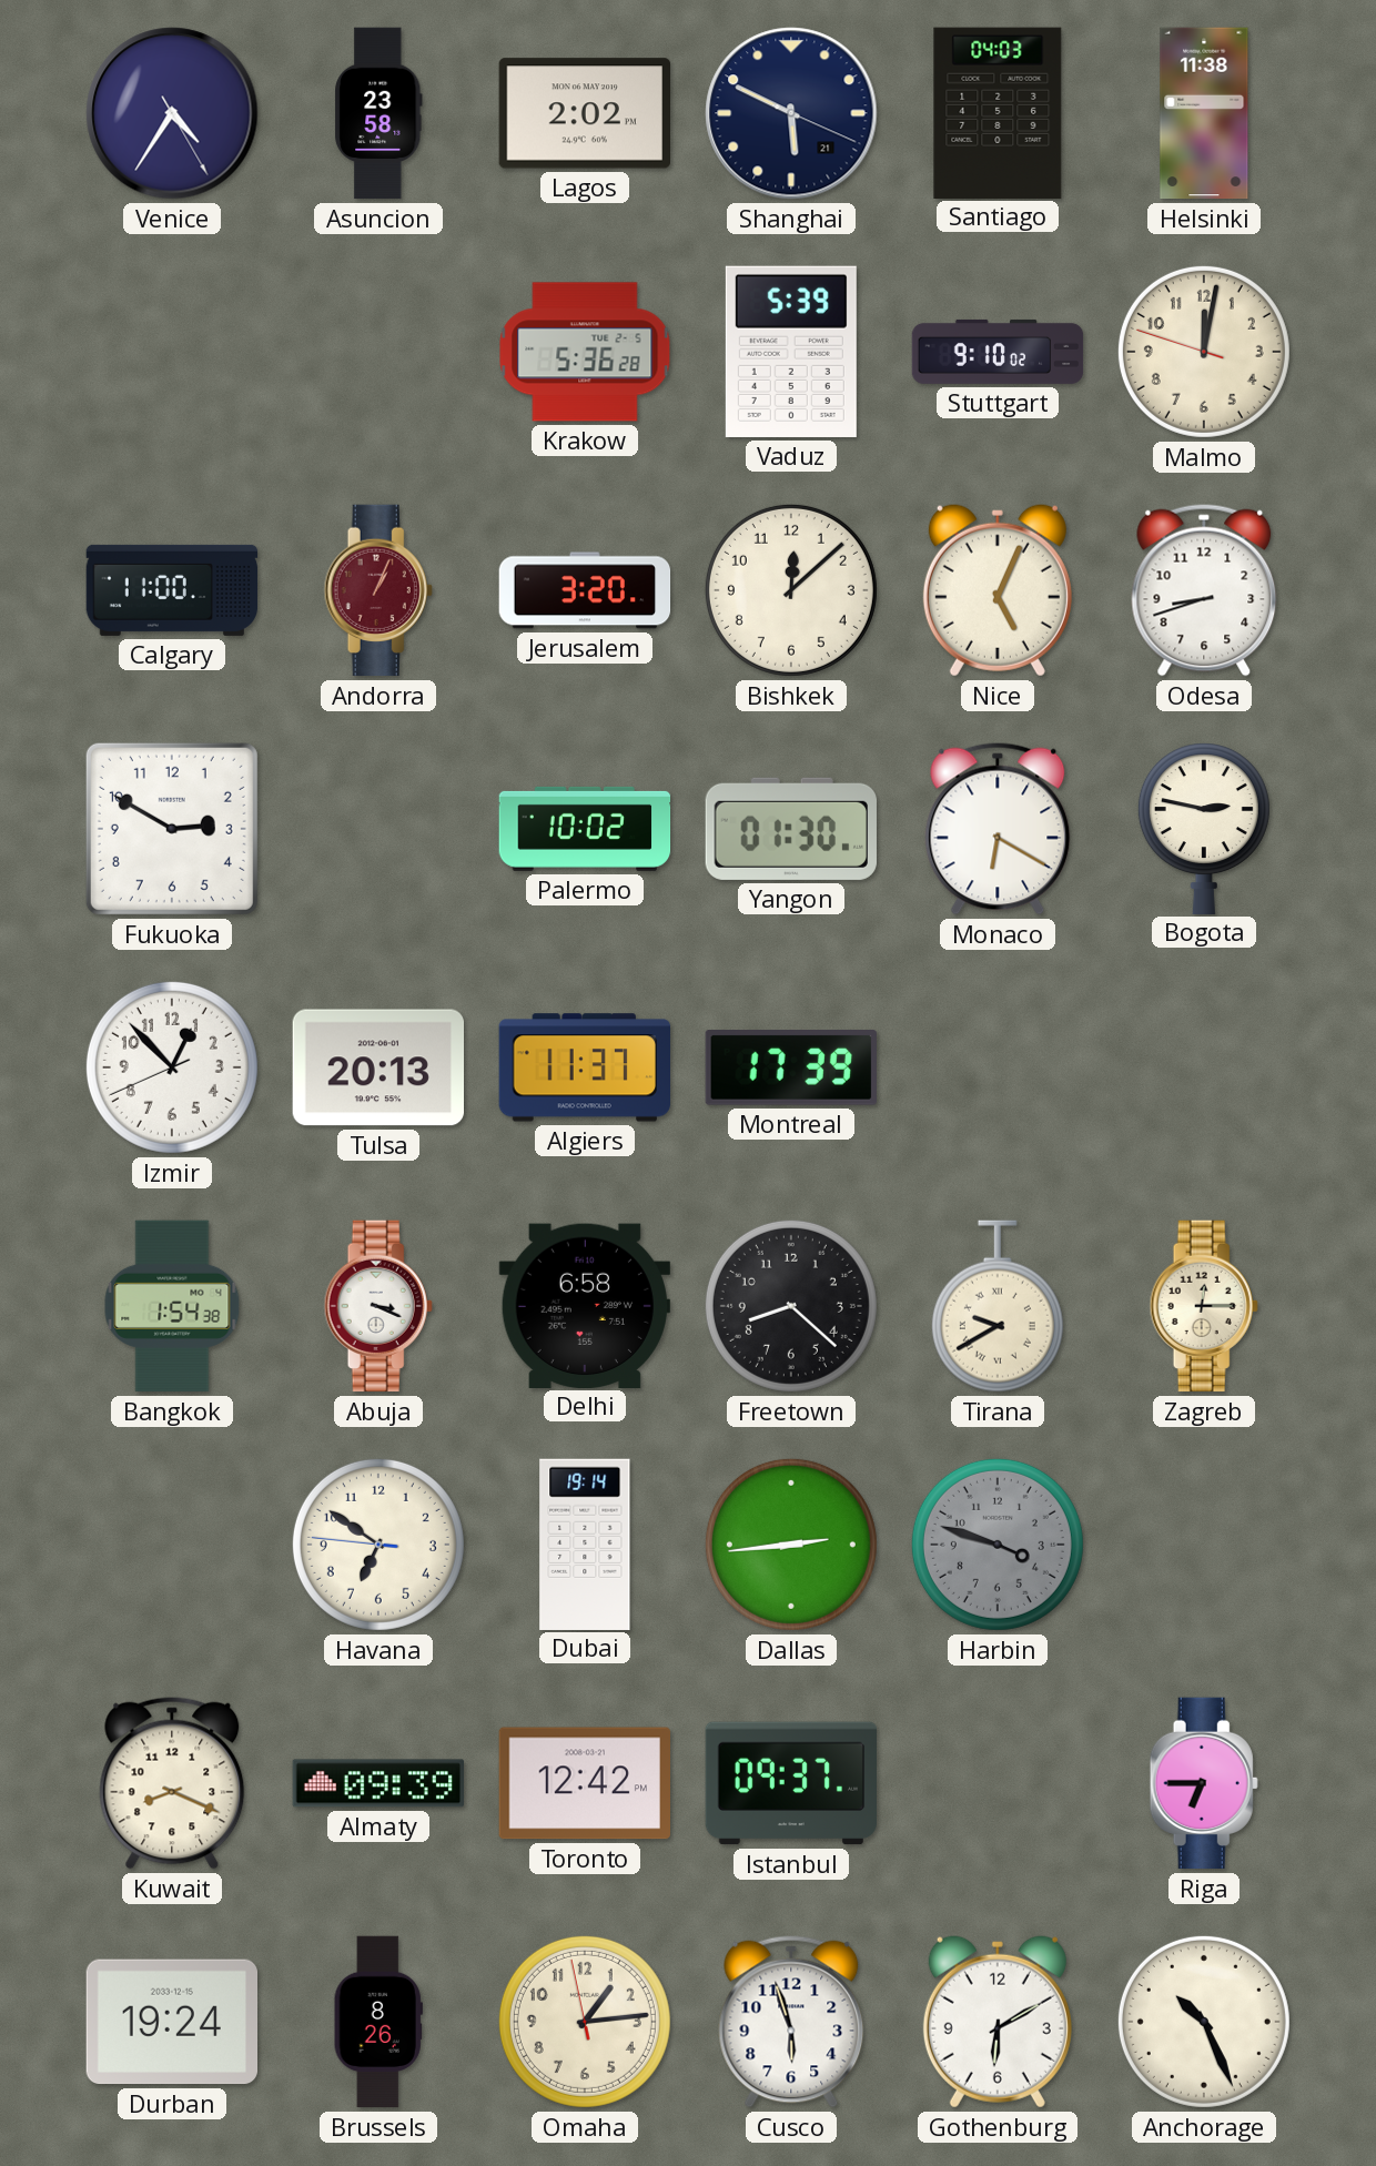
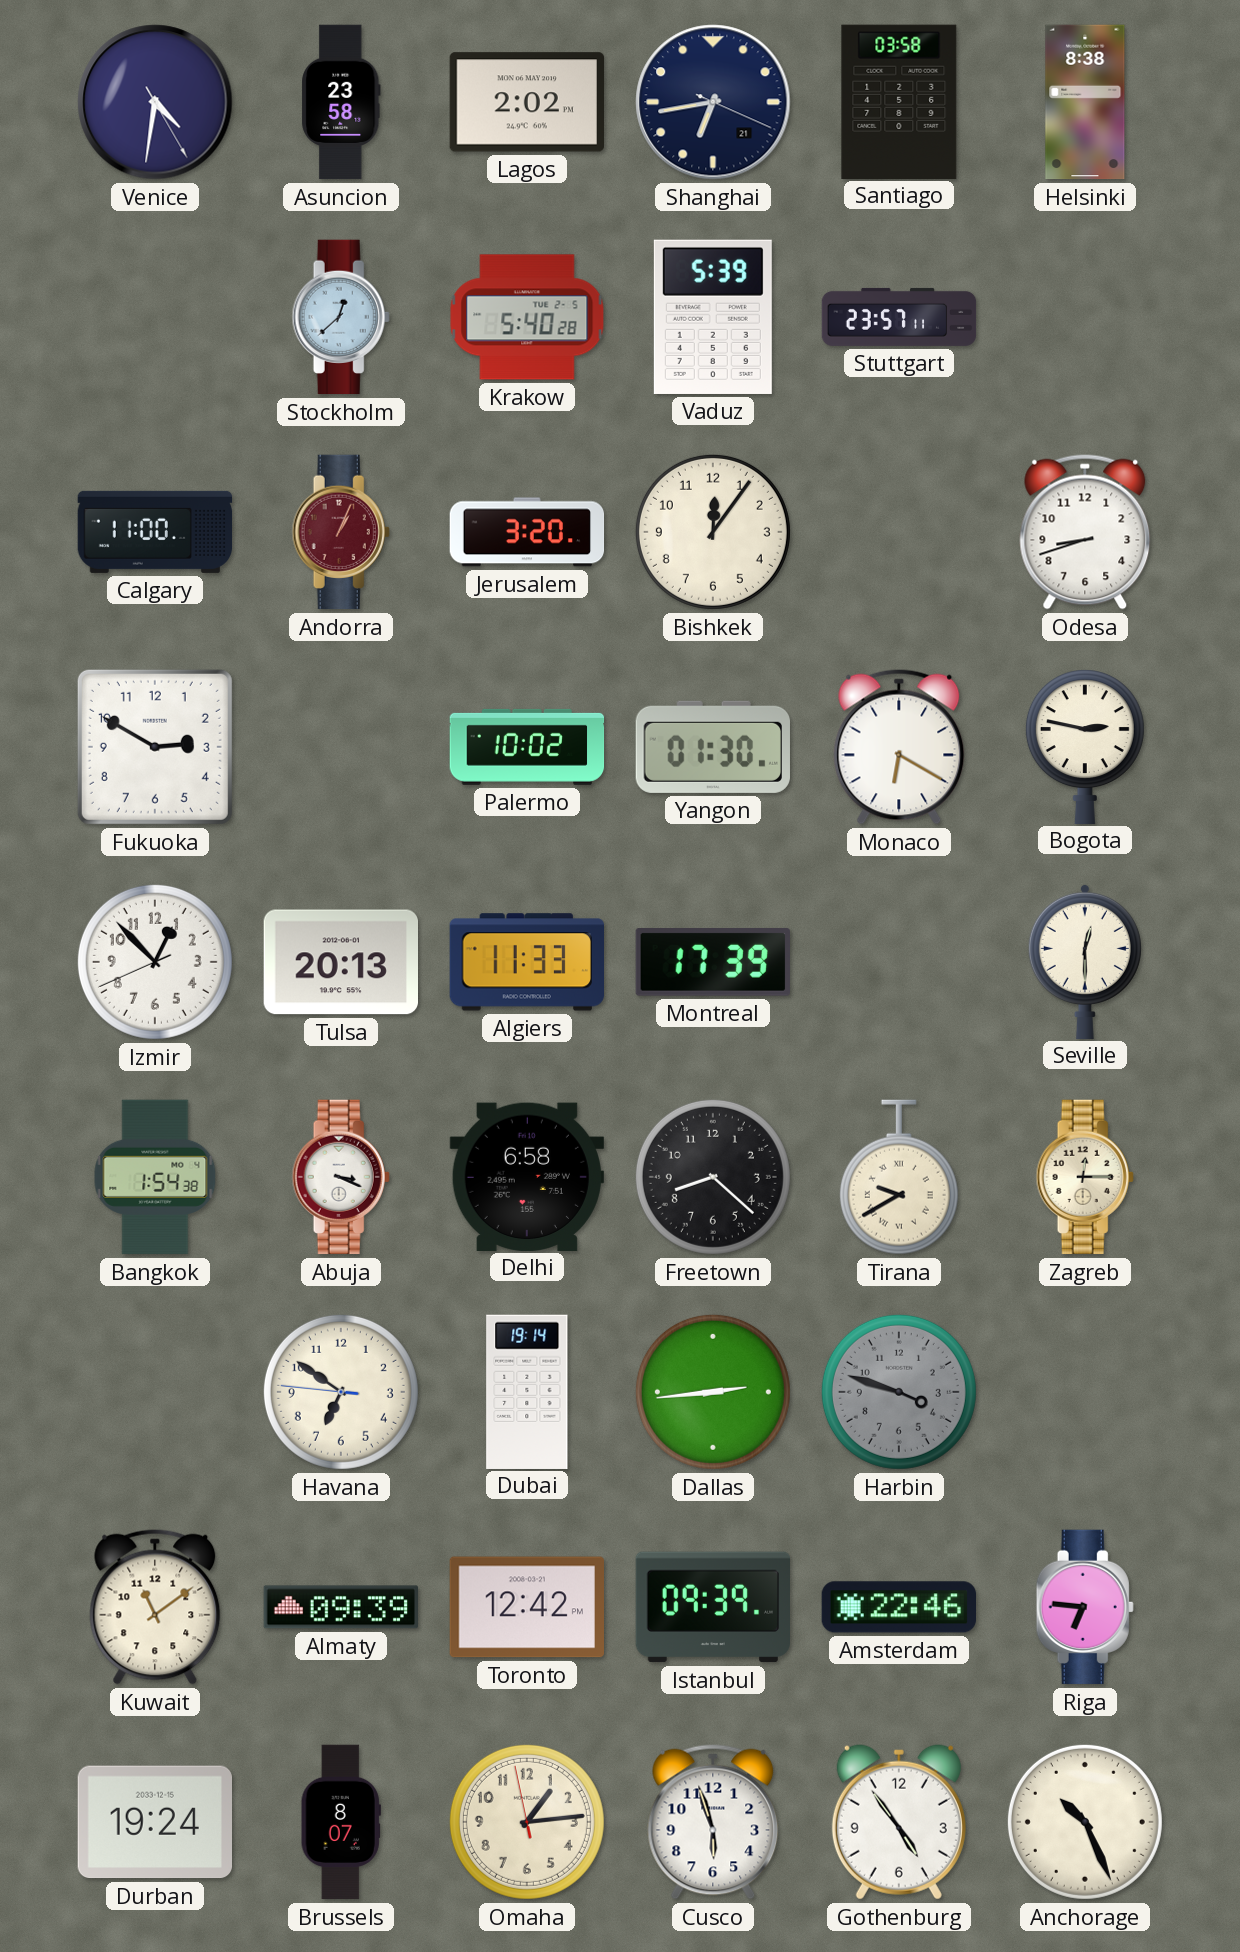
Venice: 4:35 -> 4:31
Shanghai: 5:49 -> 6:43
Santiago: 04:03 -> 03:58
Helsinki: 11:38 -> 8:38
Stockholm: none -> 12:38
Krakow: 5:36 -> 5:40
Stuttgart: 9:10 -> 23:57
Malmo: 12:01 -> none
Bishkek: 12:08 -> 12:06
Nice: 5:04 -> none
Algiers: 11:37 -> 11:33
Seville: none -> 12:30
Kuwait: 8:19 -> 11:09
Istanbul: 09:37 -> 09:39
Amsterdam: none -> 22:46
Riga: 6:45 -> 6:46
Brussels: 8:26 -> 8:07
Gothenburg: 6:10 -> 4:54
